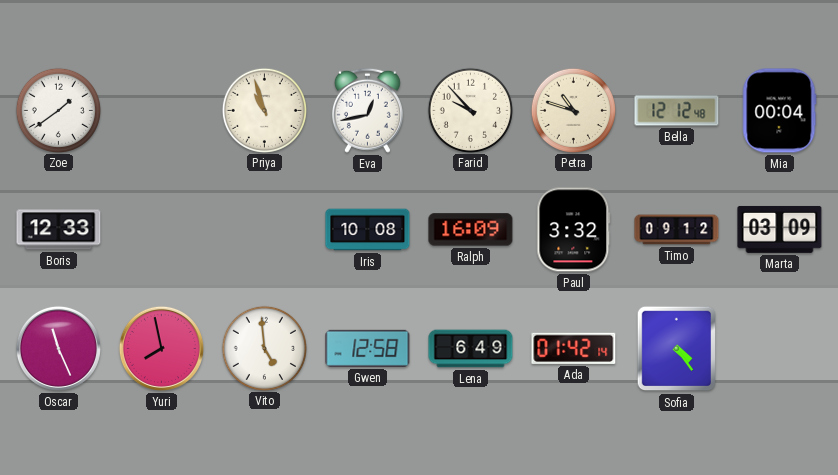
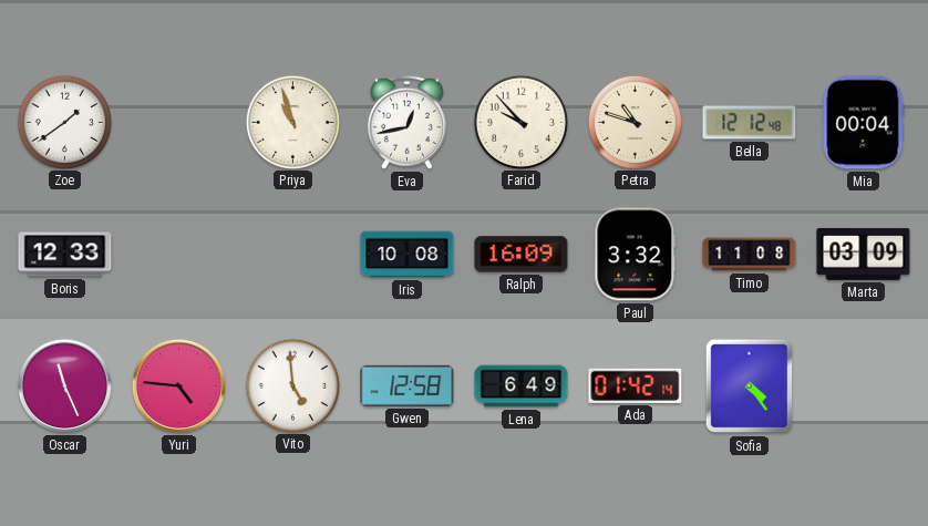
Timo: 09:12 -> 11:08
Yuri: 7:58 -> 4:46
